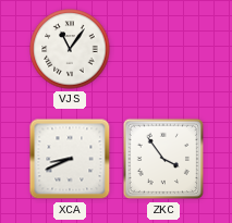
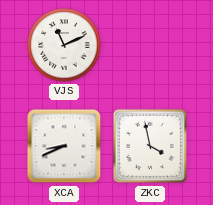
VJS: 11:06 -> 11:11
ZKC: 3:54 -> 3:58
